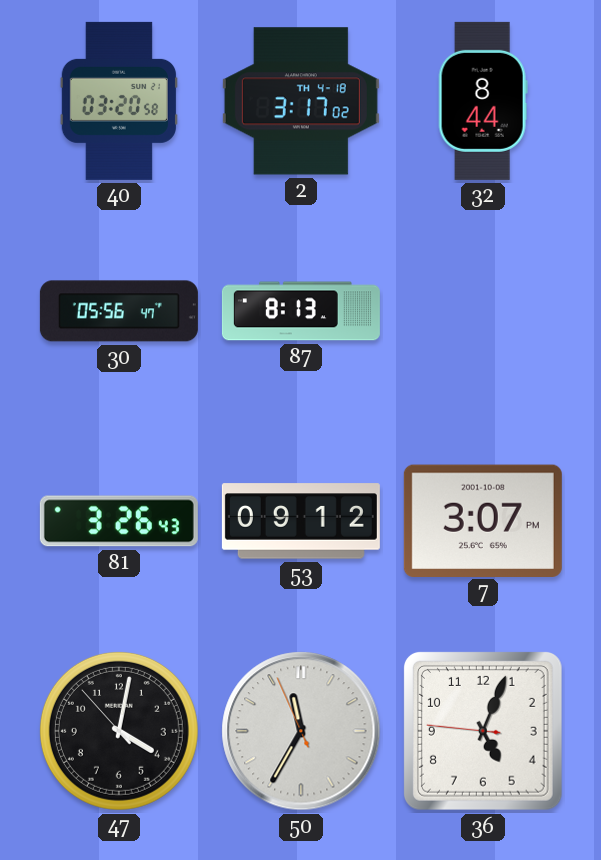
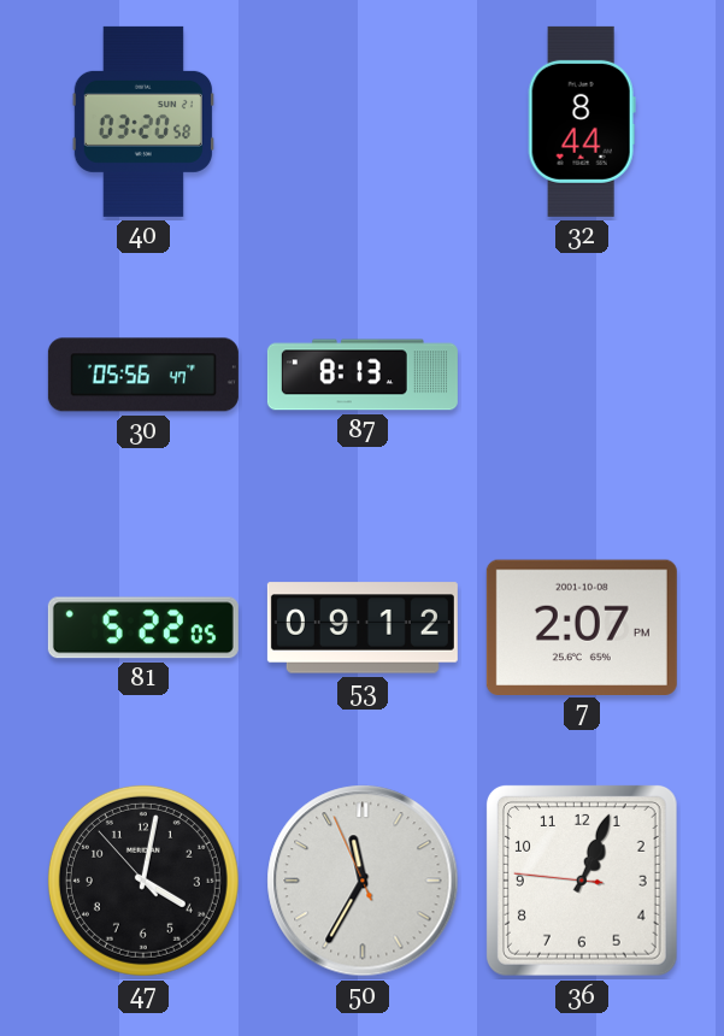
2: 3:17 -> none
81: 3:26 -> 5:22
7: 3:07 -> 2:07
36: 5:03 -> 1:03
